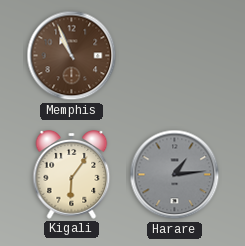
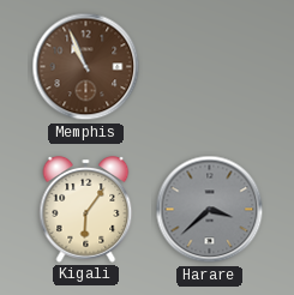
Harare: 1:14 -> 3:38
